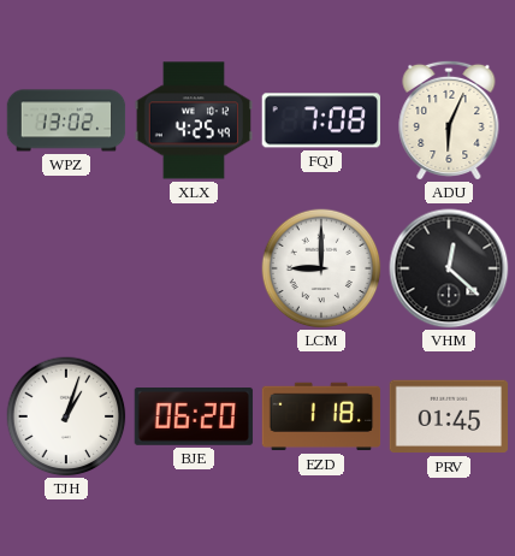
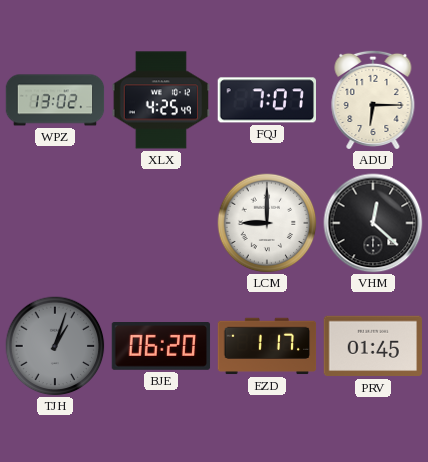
FQJ: 7:08 -> 7:07
ADU: 6:04 -> 6:15
TJH dial: white -> grey
EZD: 1:18 -> 1:17
